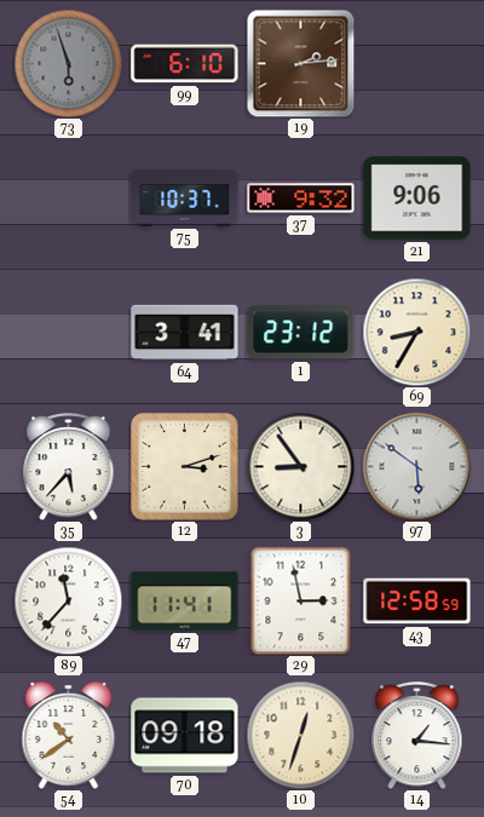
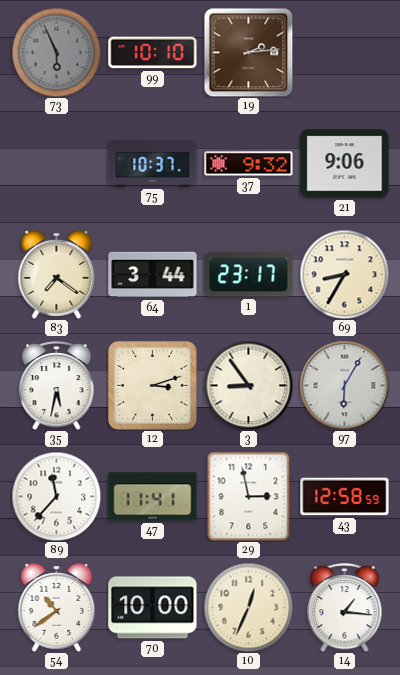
73: 5:57 -> 5:56
99: 6:10 -> 10:10
83: none -> 7:21
64: 3:41 -> 3:44
1: 23:12 -> 23:17
35: 5:37 -> 5:32
97: 5:51 -> 6:05
70: 09:18 -> 10:00
10: 12:33 -> 12:34
